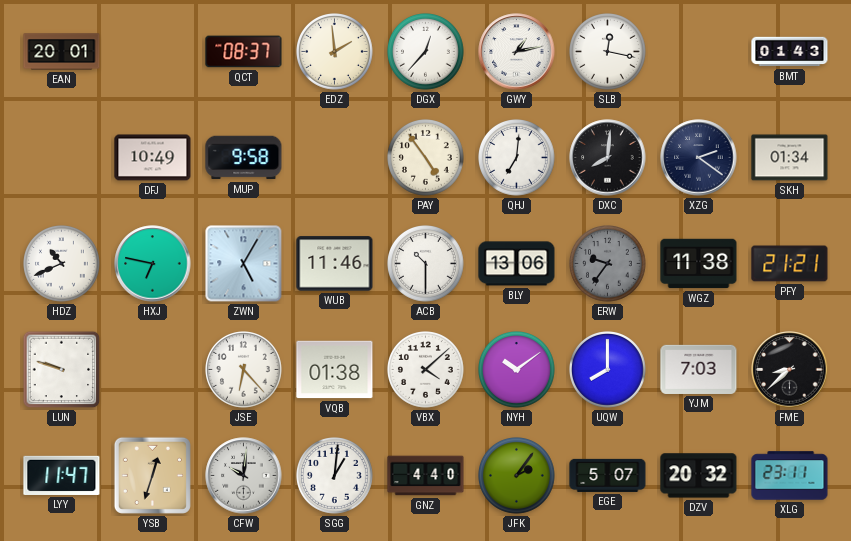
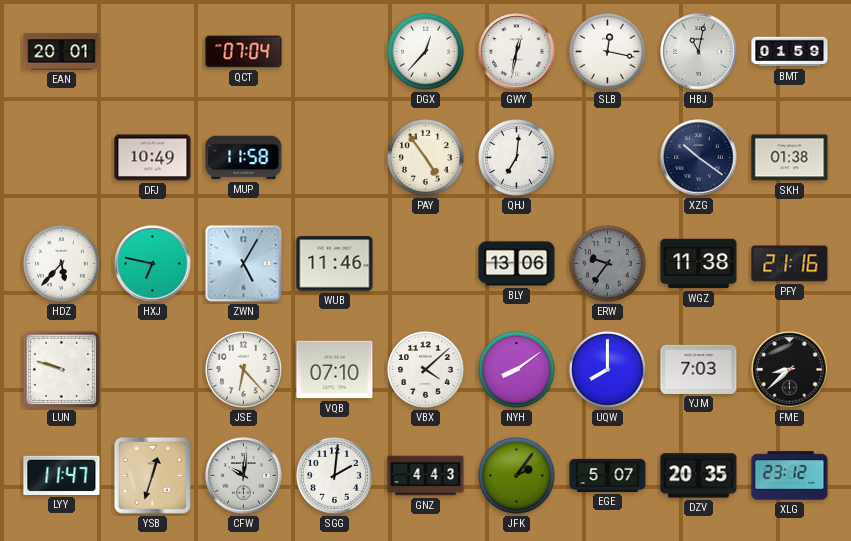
QCT: 08:37 -> 07:04
EDZ: 1:59 -> none
GWY: 1:13 -> 12:32
HBJ: none -> 11:02
BMT: 01:43 -> 01:59
MUP: 9:58 -> 11:58
DXC: 8:01 -> none
XZG: 2:21 -> 10:21
SKH: 01:34 -> 01:38
HDZ: 10:41 -> 5:37
ACB: 10:30 -> none
PFY: 21:21 -> 21:16
VQB: 01:38 -> 07:10
NYH: 10:09 -> 8:09
SGG: 1:01 -> 2:01
GNZ: 4:40 -> 4:43
DZV: 20:32 -> 20:35
XLG: 23:11 -> 23:12
